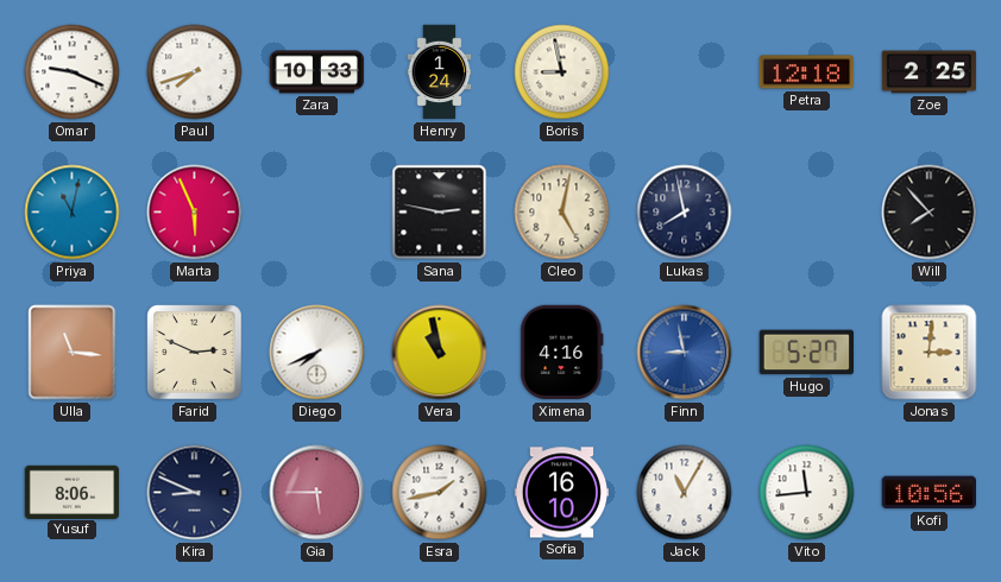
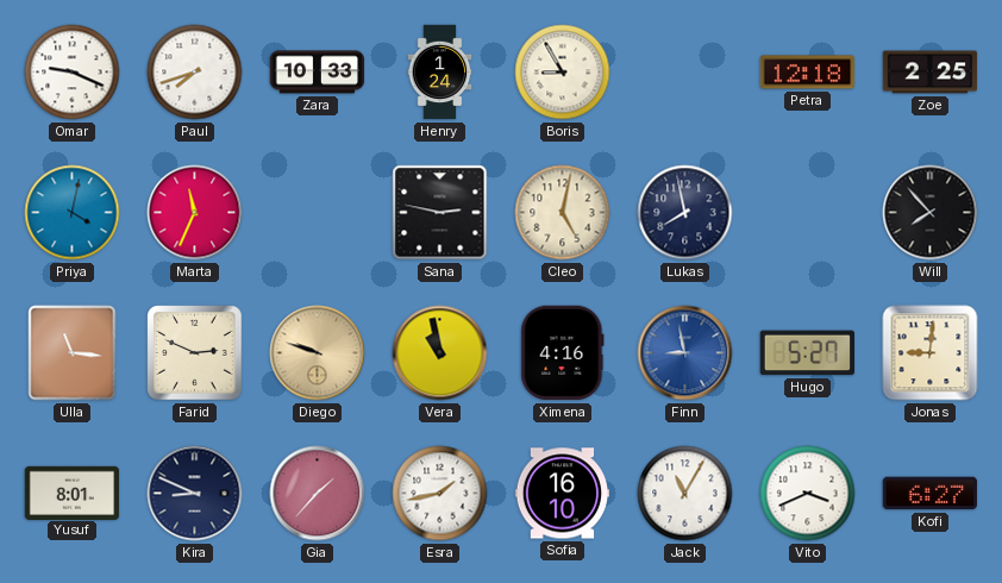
Boris: 8:58 -> 8:55
Priya: 11:02 -> 4:02
Marta: 5:56 -> 11:34
Diego: 7:41 -> 9:48
Diego dial: white -> champagne
Jonas: 3:01 -> 9:01
Yusuf: 8:06 -> 8:01
Gia: 5:45 -> 1:37
Vito: 11:44 -> 3:41
Kofi: 10:56 -> 6:27
